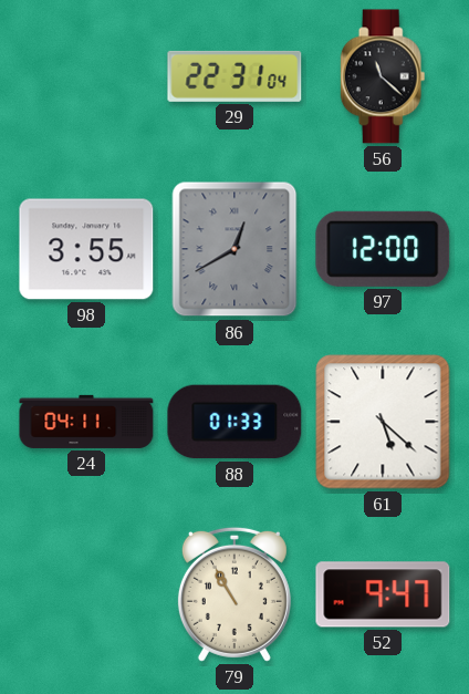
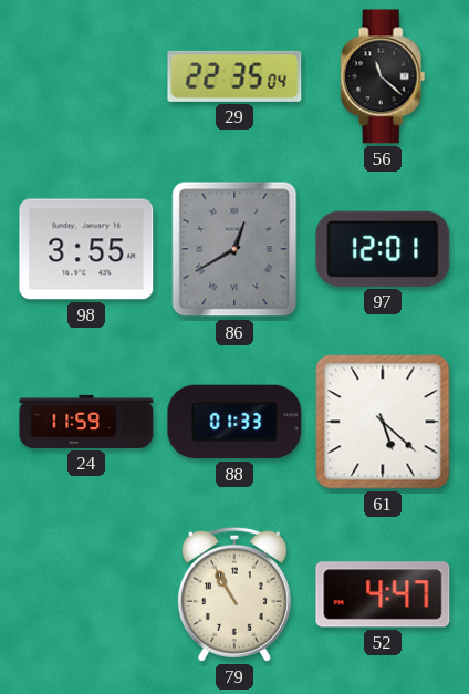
29: 22:31 -> 22:35
97: 12:00 -> 12:01
24: 04:11 -> 11:59
52: 9:47 -> 4:47
